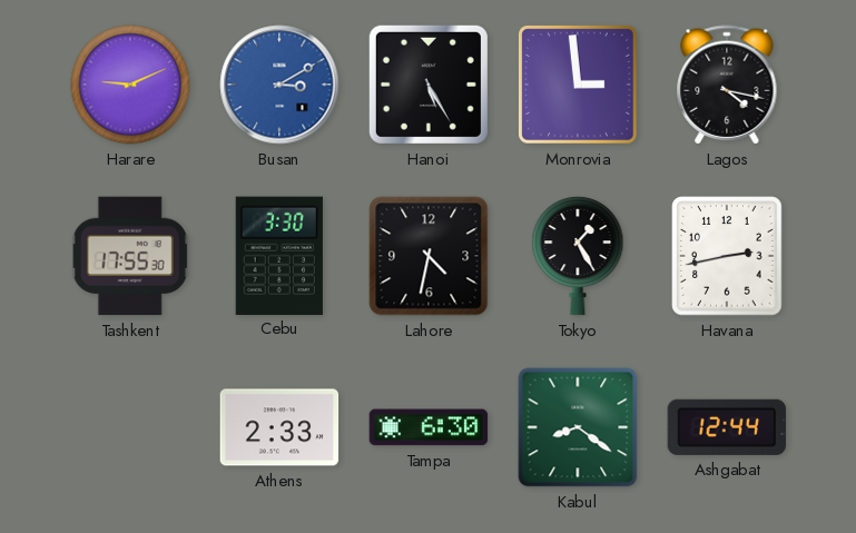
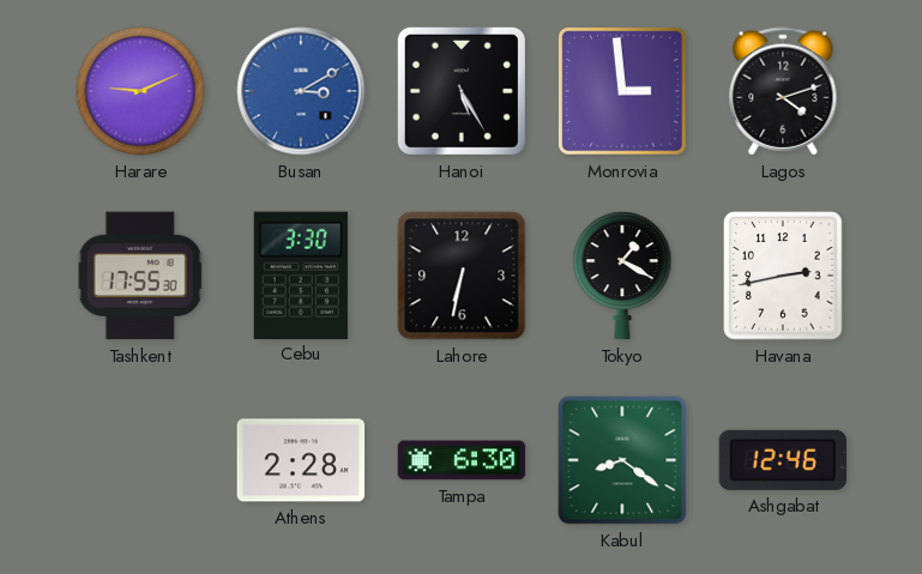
Lagos: 4:17 -> 4:12
Lahore: 4:32 -> 6:32
Tokyo: 1:25 -> 1:20
Athens: 2:33 -> 2:28
Ashgabat: 12:44 -> 12:46
